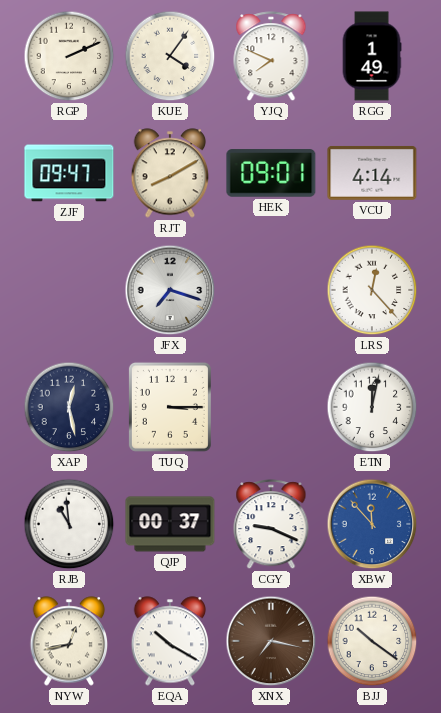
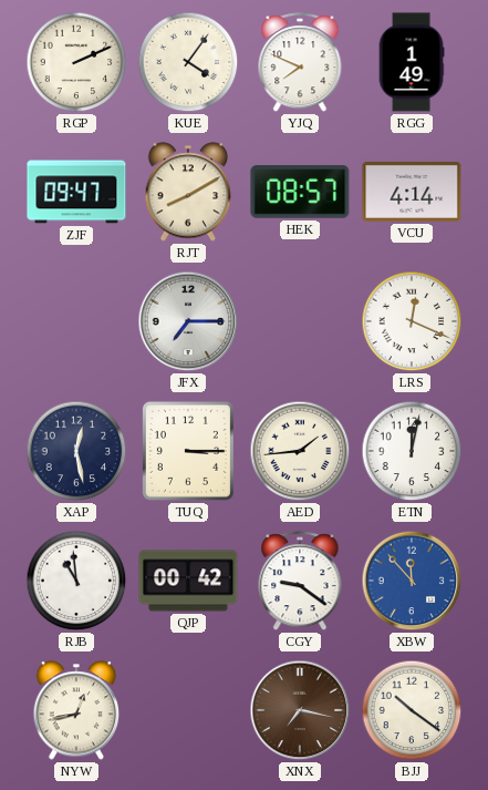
HEK: 09:01 -> 08:57
JFX: 7:18 -> 7:15
LRS: 12:23 -> 12:19
AED: none -> 1:44
QJP: 00:37 -> 00:42
CGY: 9:19 -> 9:21
EQA: 10:20 -> none
